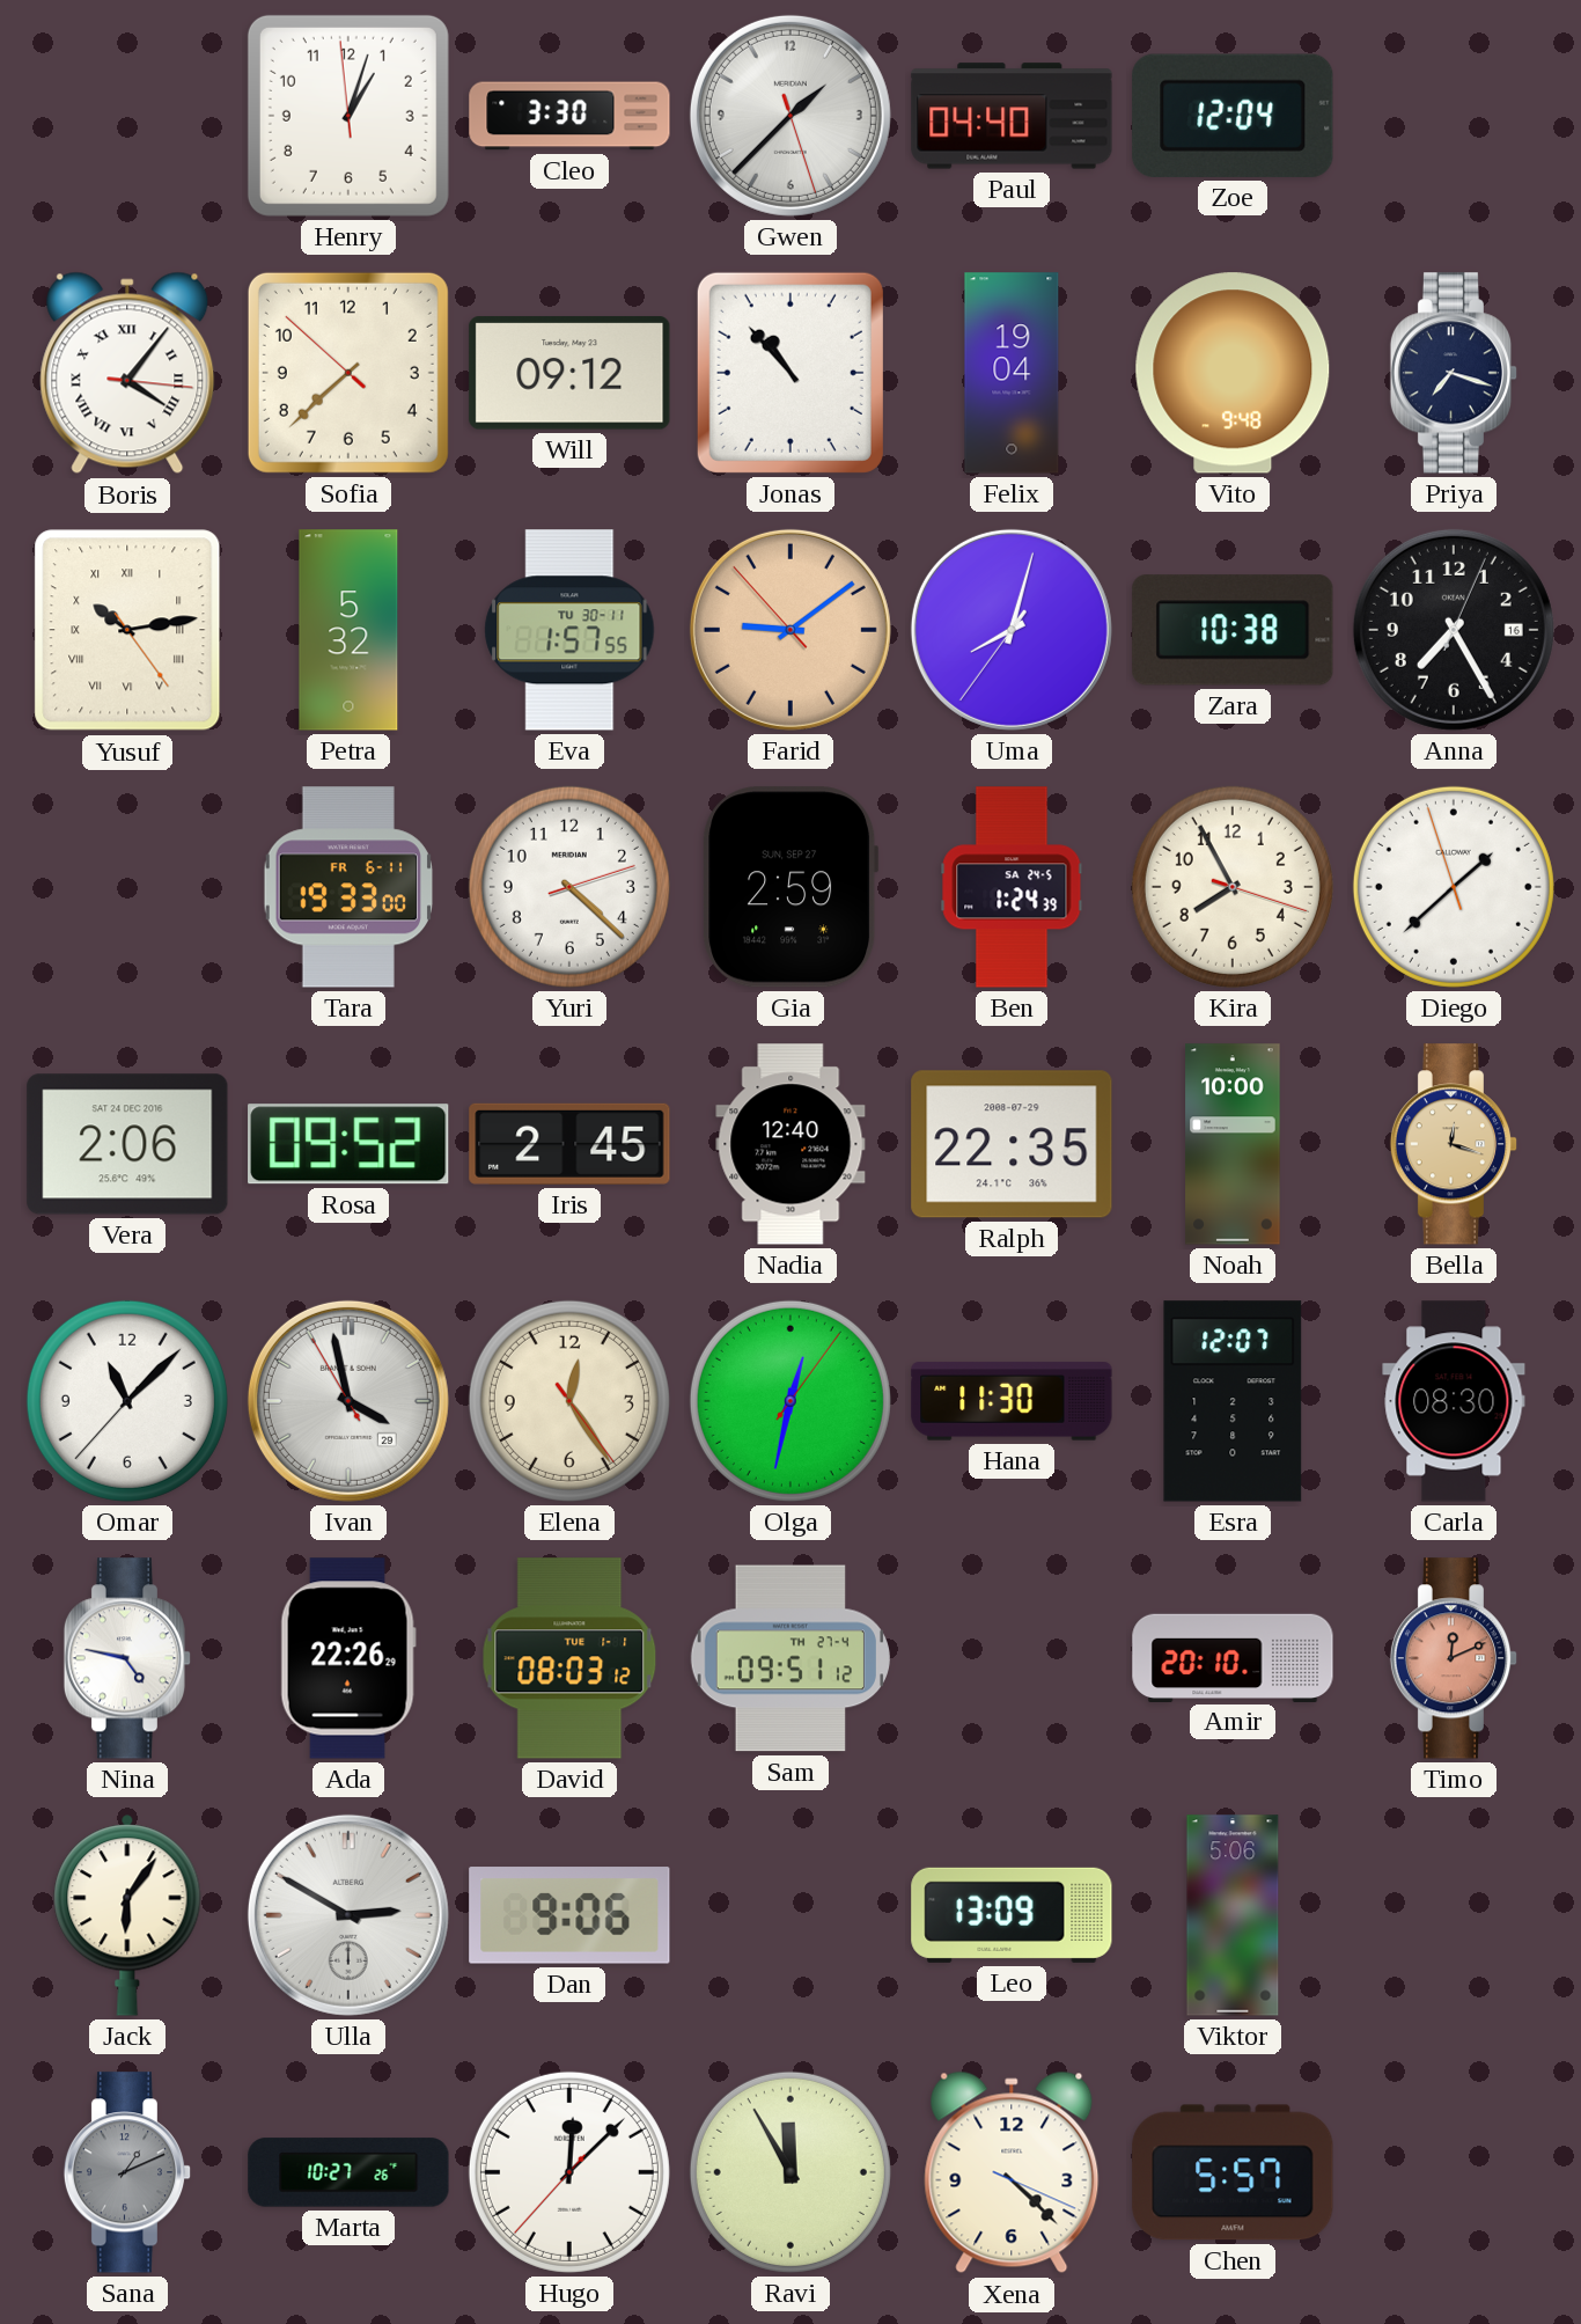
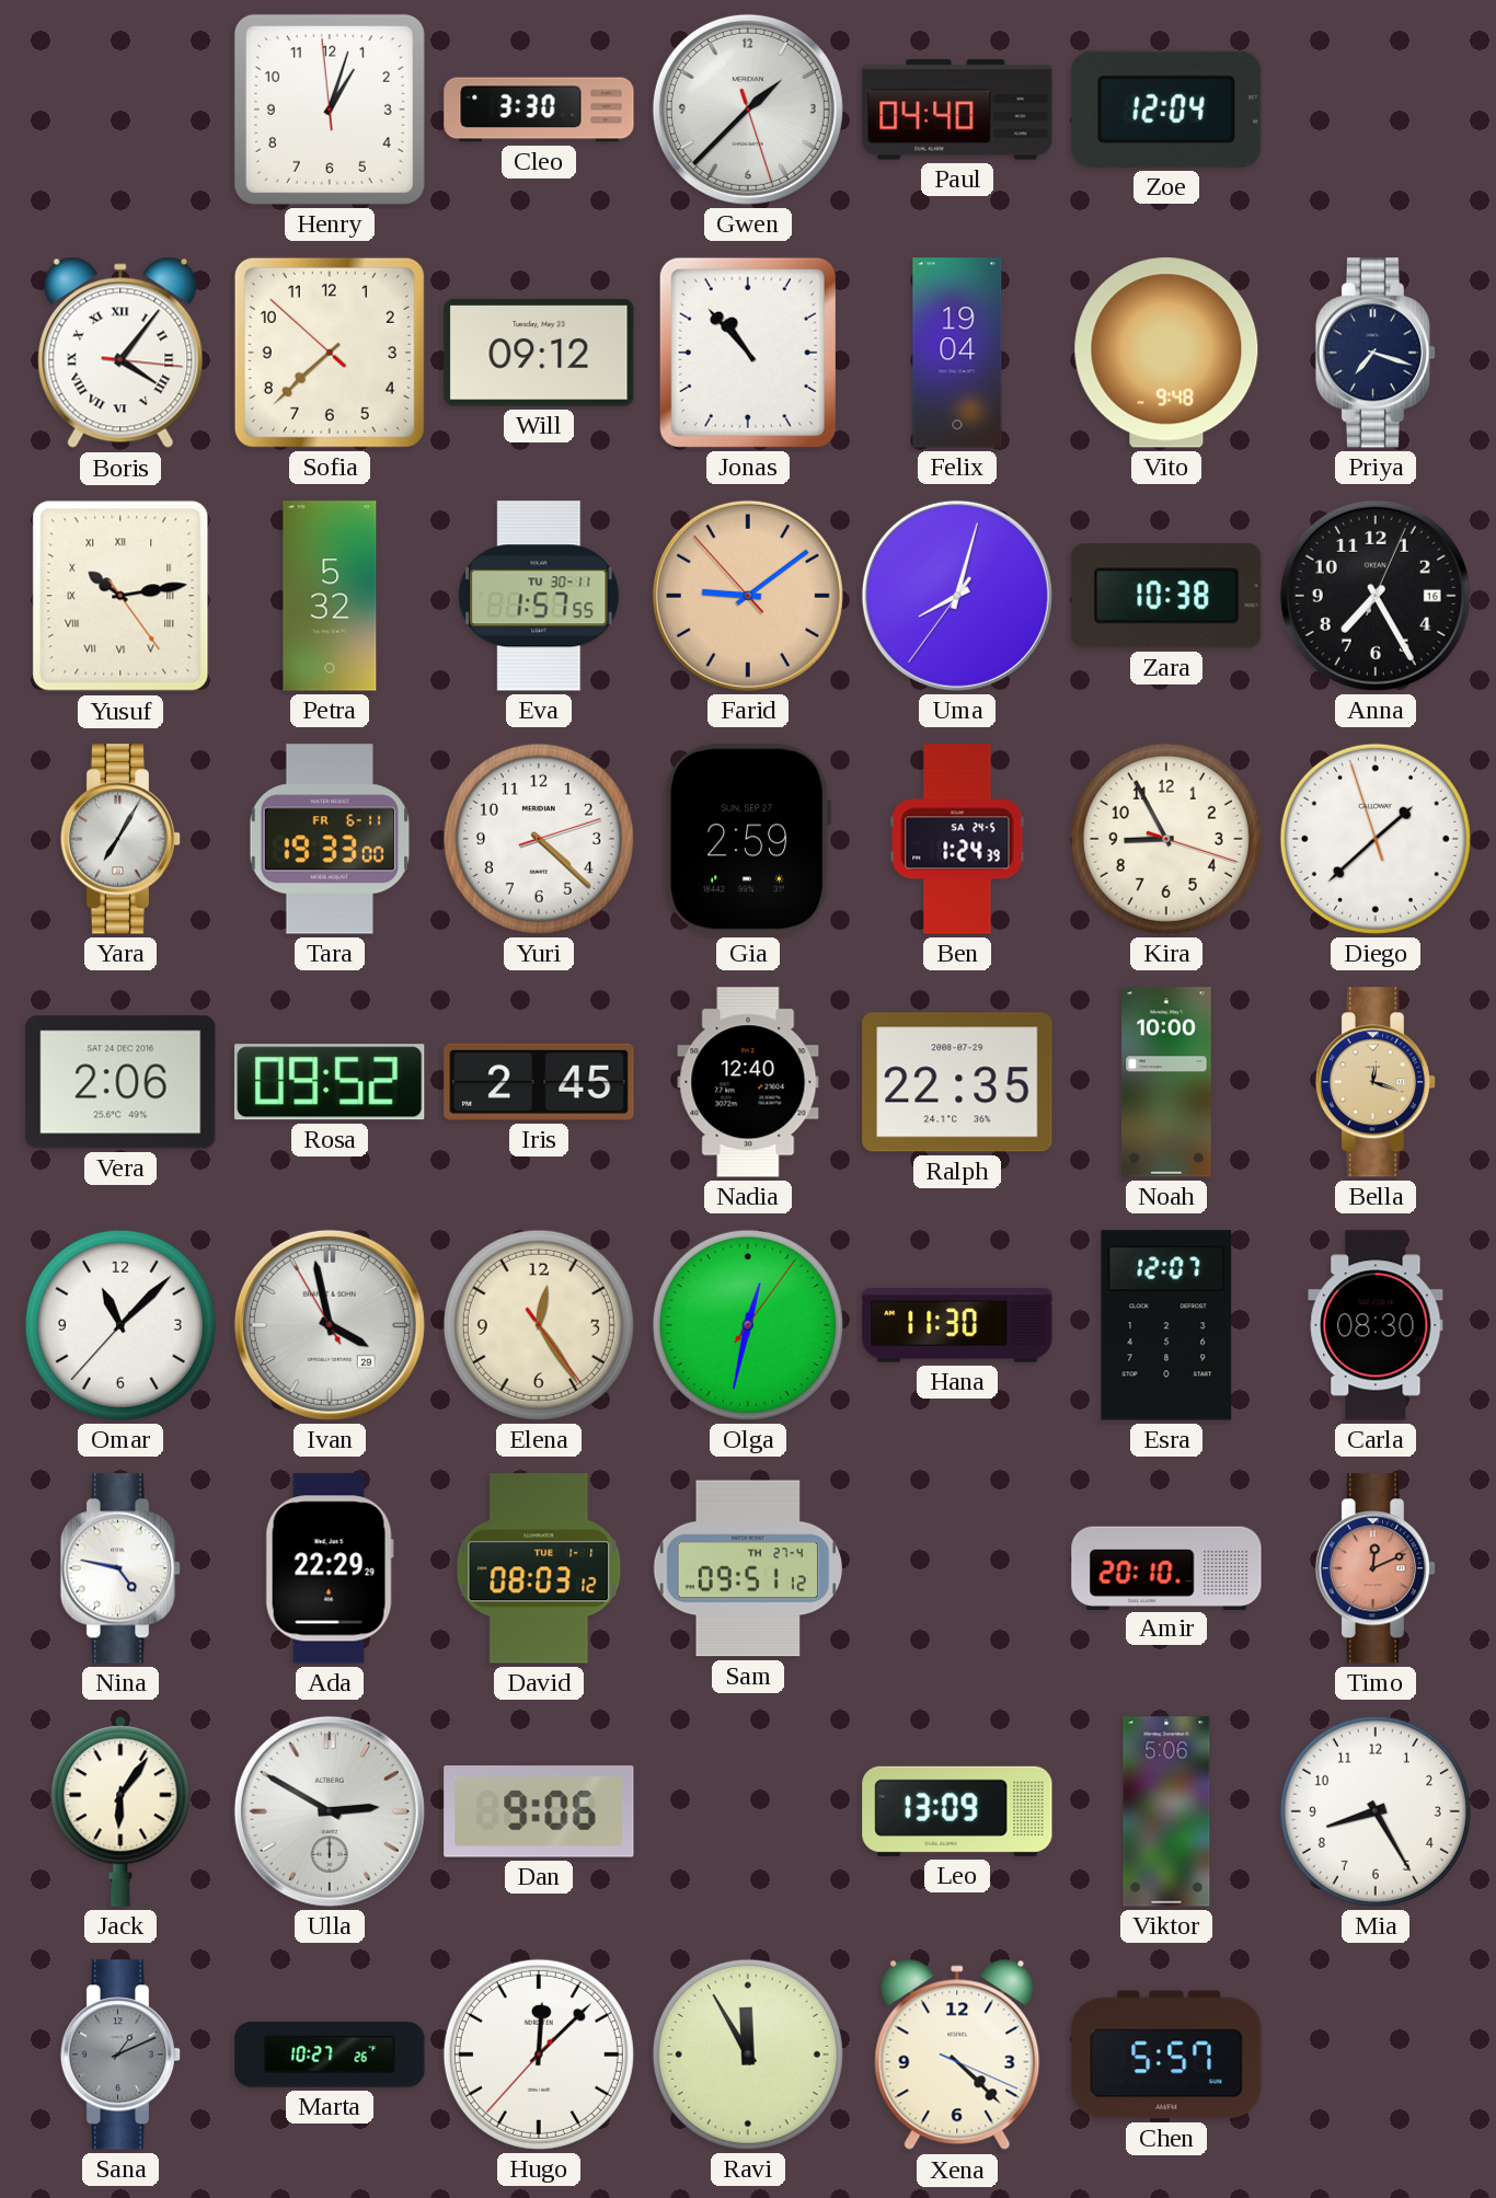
Yara: none -> 7:05
Kira: 7:55 -> 8:55
Ada: 22:26 -> 22:29
Mia: none -> 8:25
